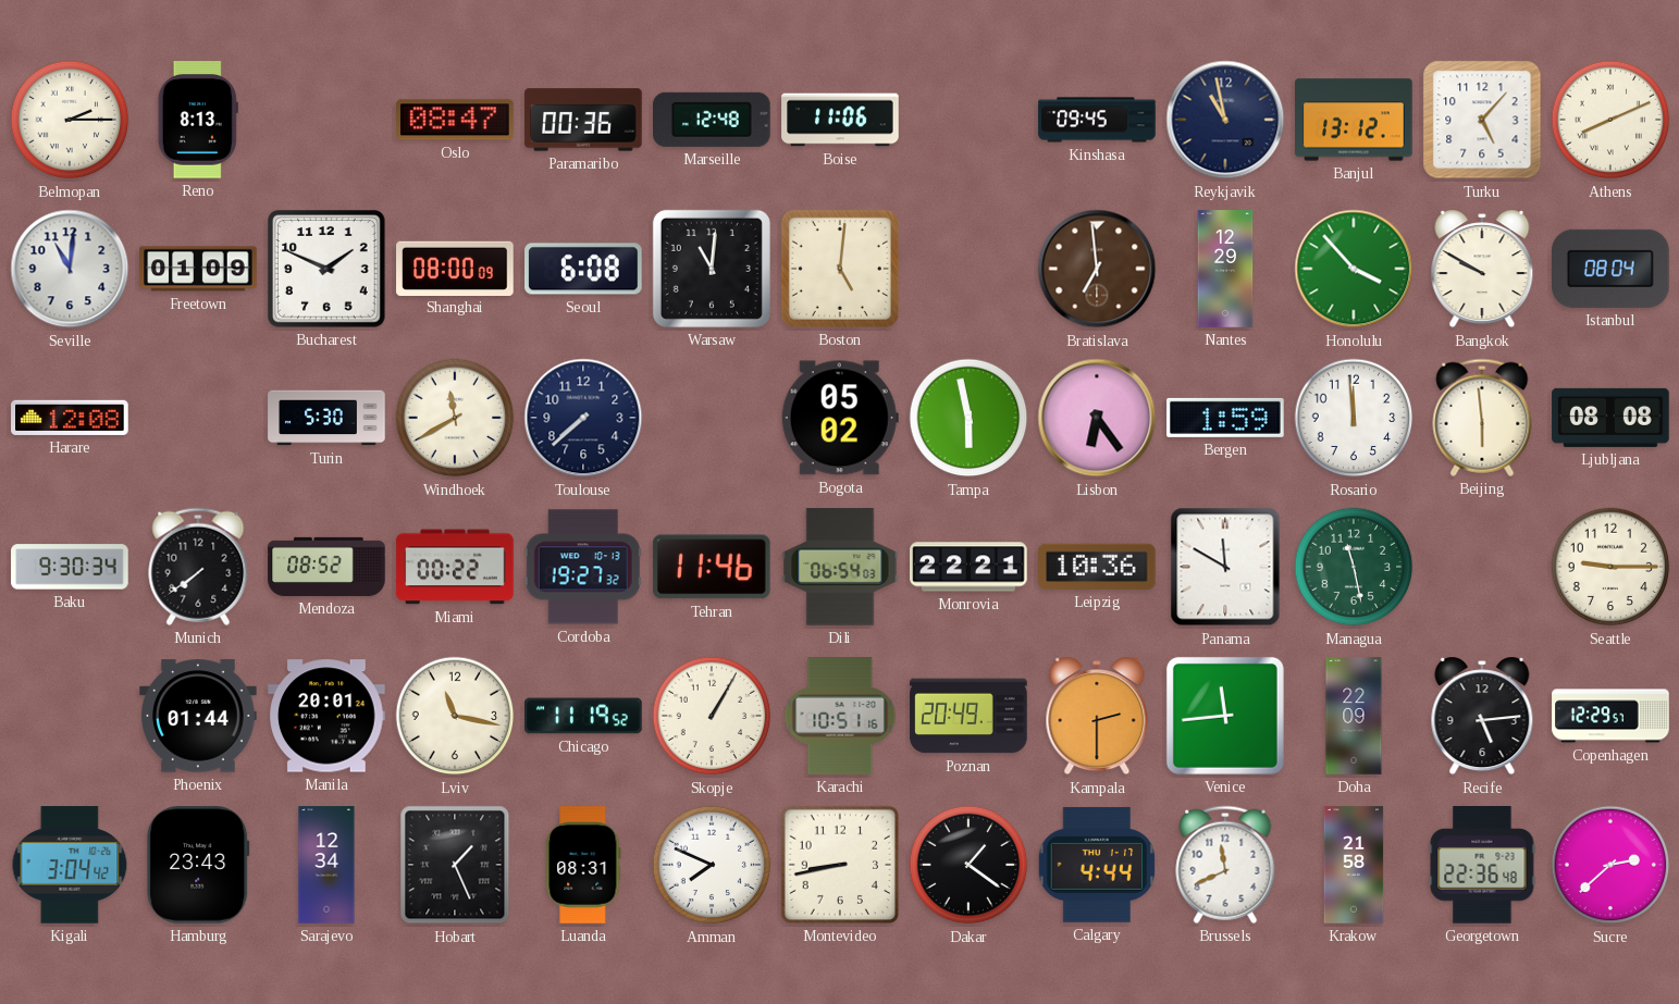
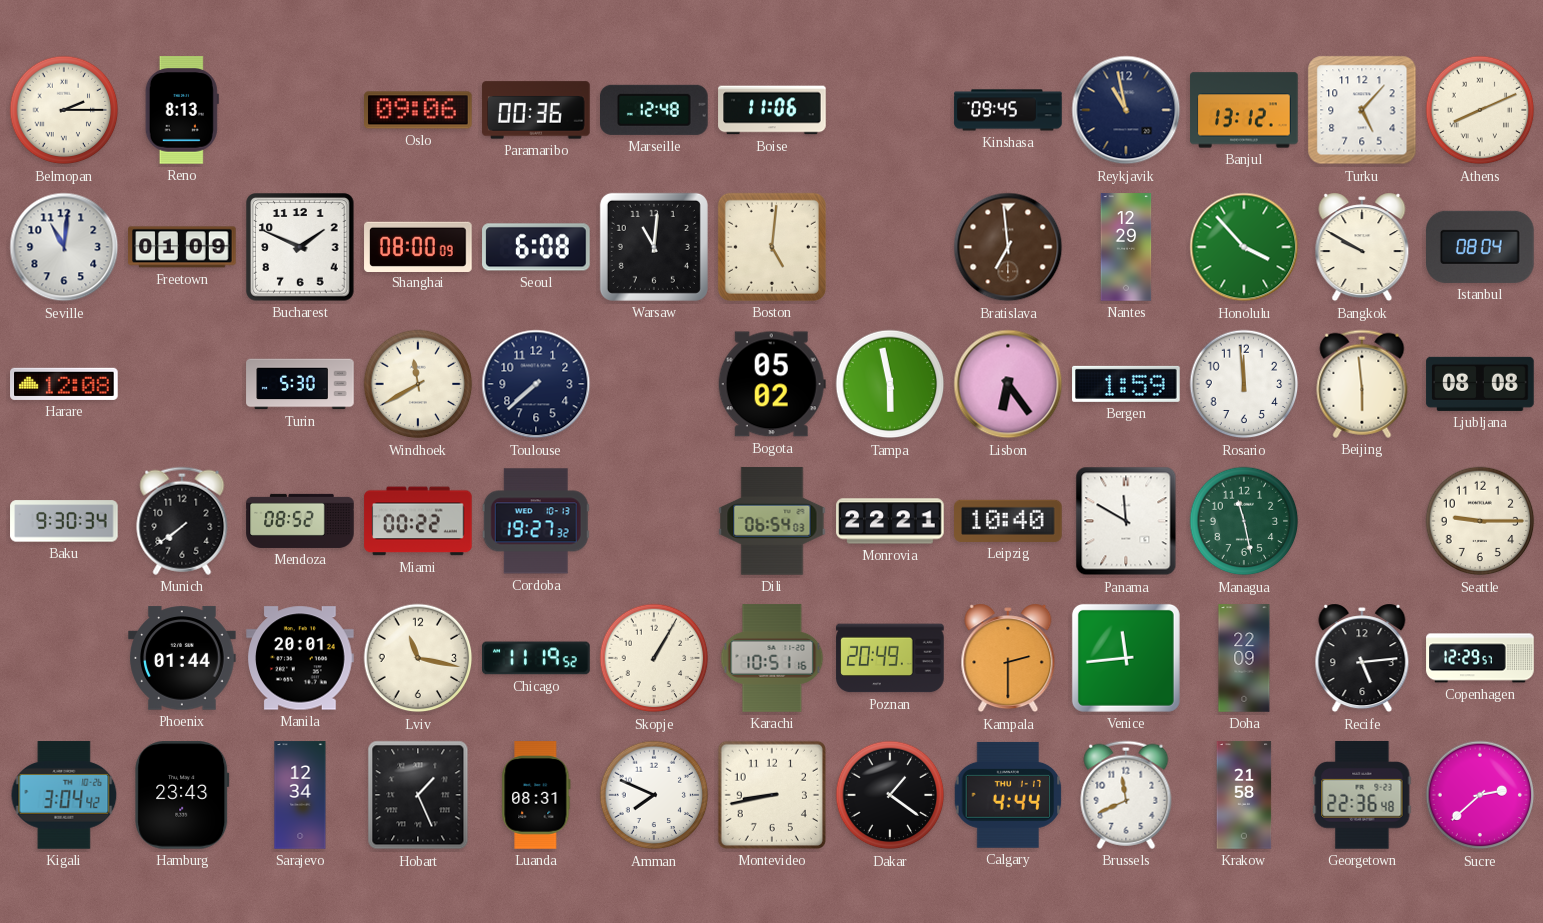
Oslo: 08:47 -> 09:06
Tehran: 11:46 -> none
Leipzig: 10:36 -> 10:40
